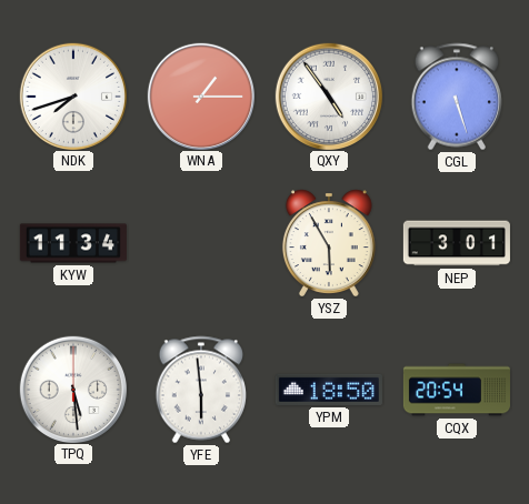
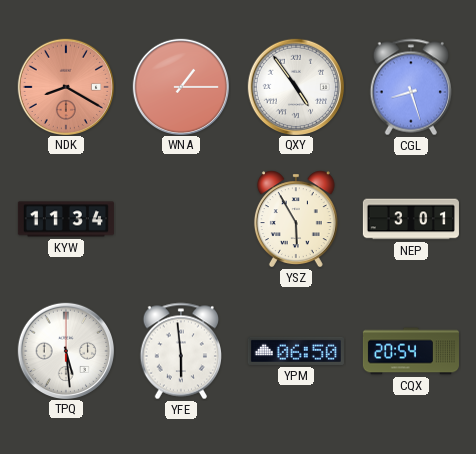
NDK: 7:42 -> 8:20
NDK dial: white -> salmon
CGL: 5:27 -> 8:27
YPM: 18:50 -> 06:50
